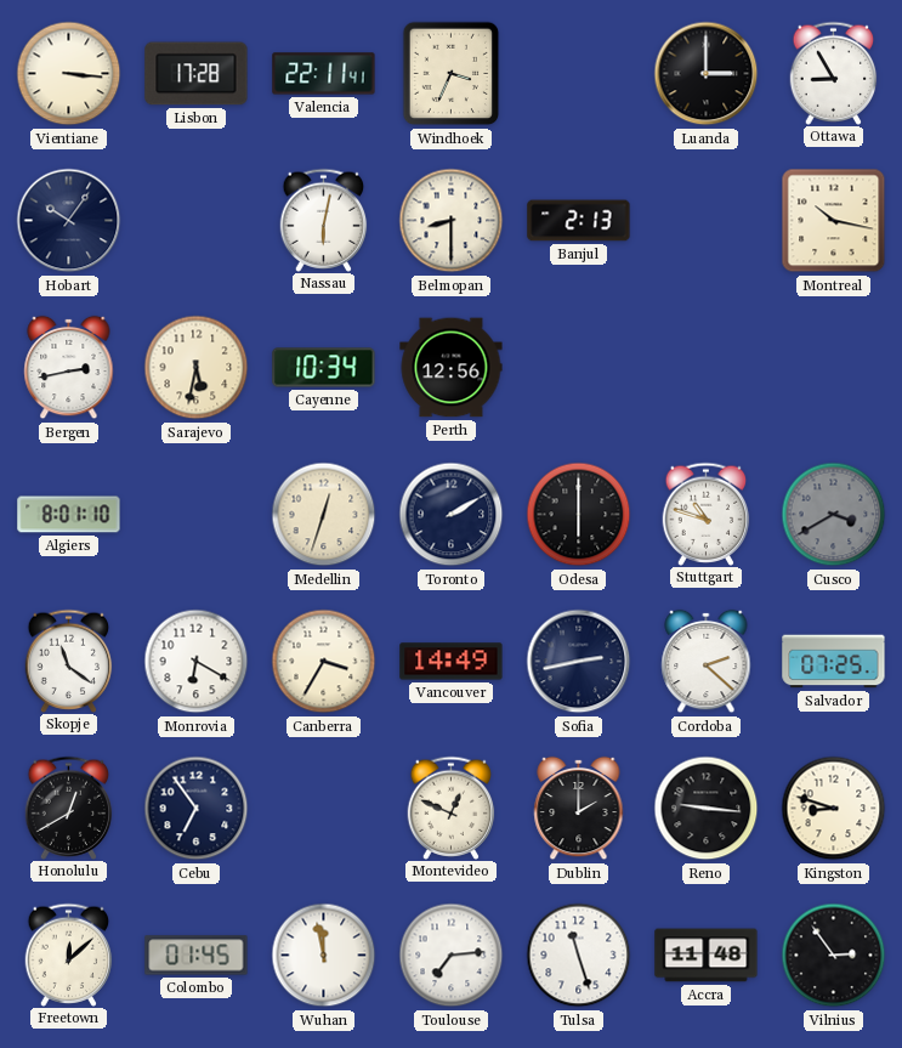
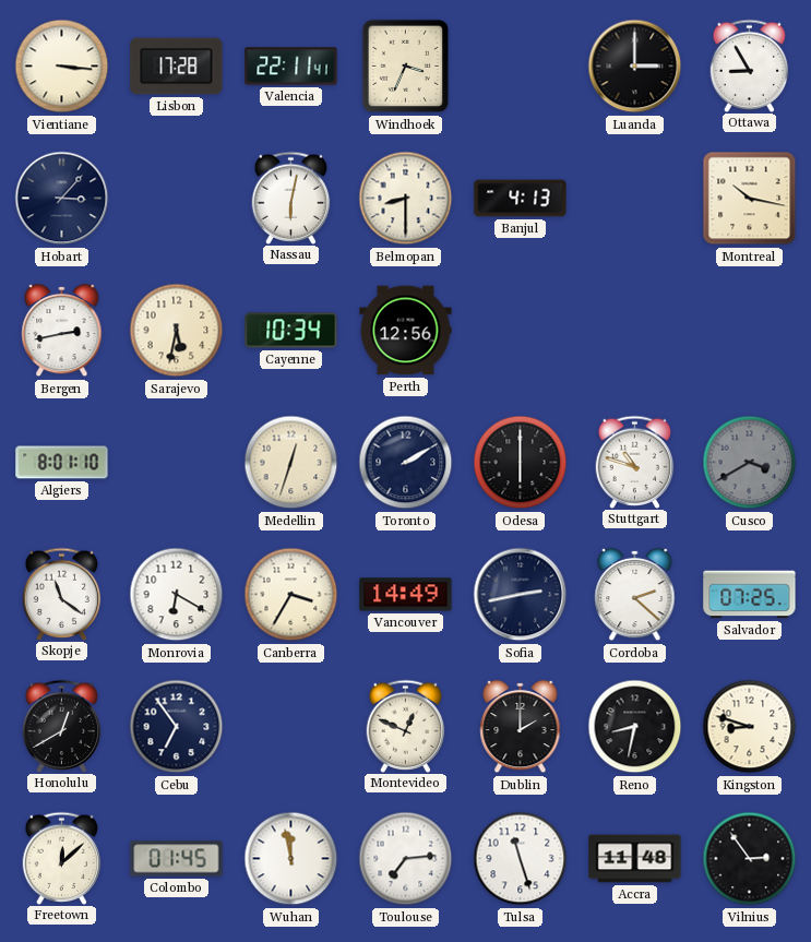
Hobart: 10:06 -> 3:07
Banjul: 2:13 -> 4:13
Reno: 9:16 -> 8:32
